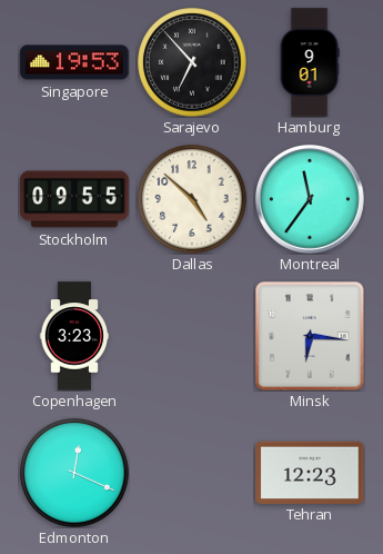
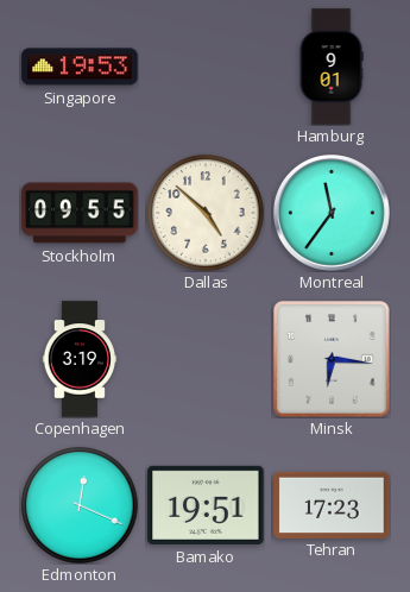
Sarajevo: 6:53 -> none
Copenhagen: 3:23 -> 3:19
Bamako: none -> 19:51
Tehran: 12:23 -> 17:23
